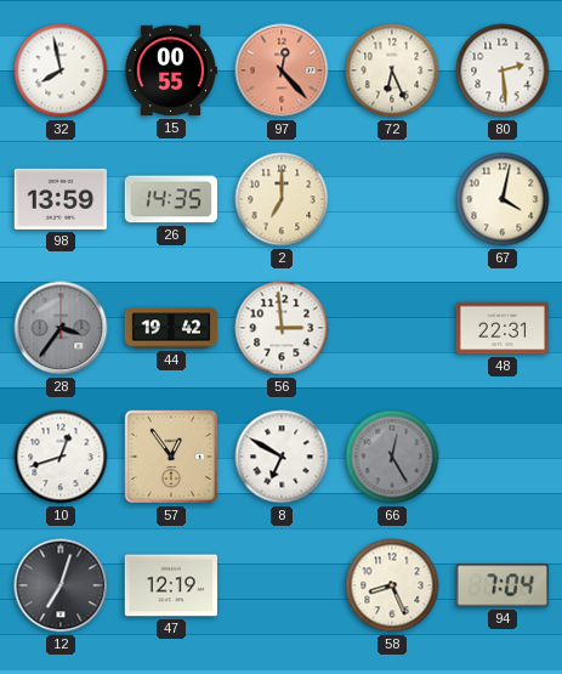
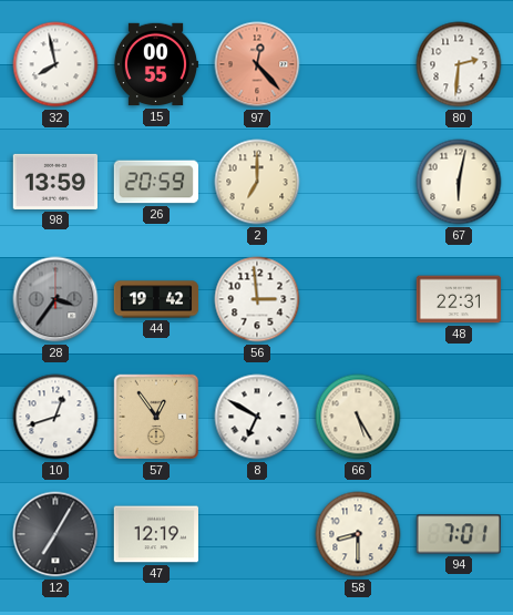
72: 6:26 -> none
80: 2:29 -> 2:31
26: 14:35 -> 20:59
67: 4:02 -> 6:02
66: 12:25 -> 5:25
66 dial: grey -> cream
12: 7:03 -> 7:05
58: 8:26 -> 8:30
94: 7:04 -> 7:01
